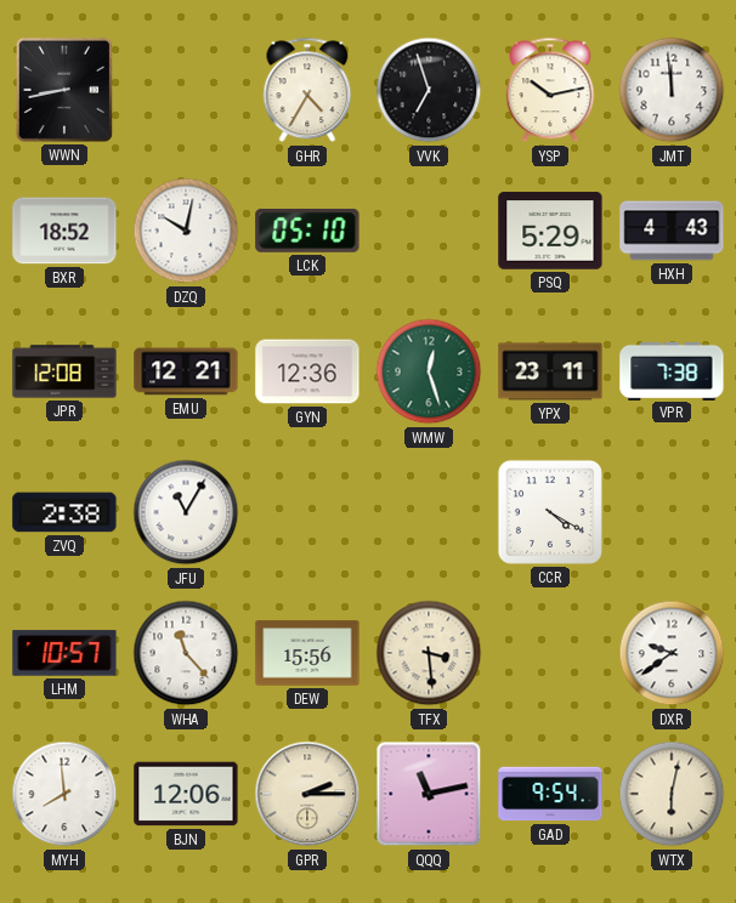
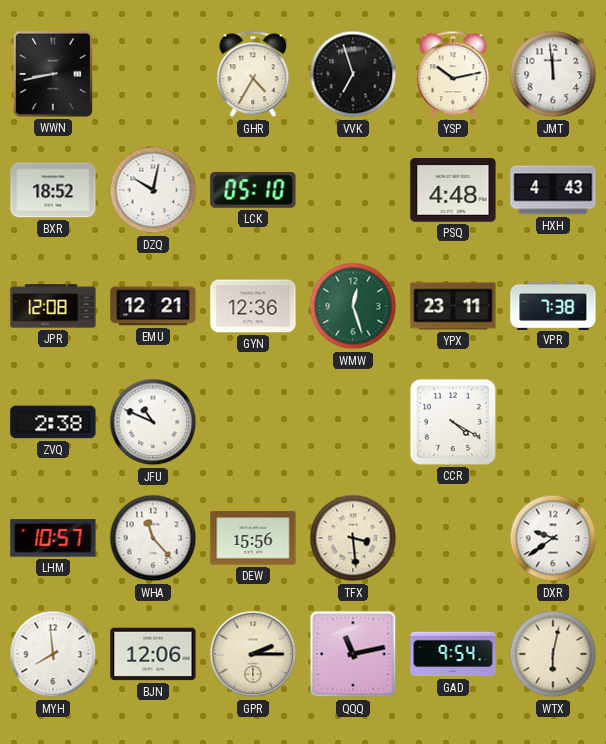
PSQ: 5:29 -> 4:48
JFU: 11:05 -> 10:49
